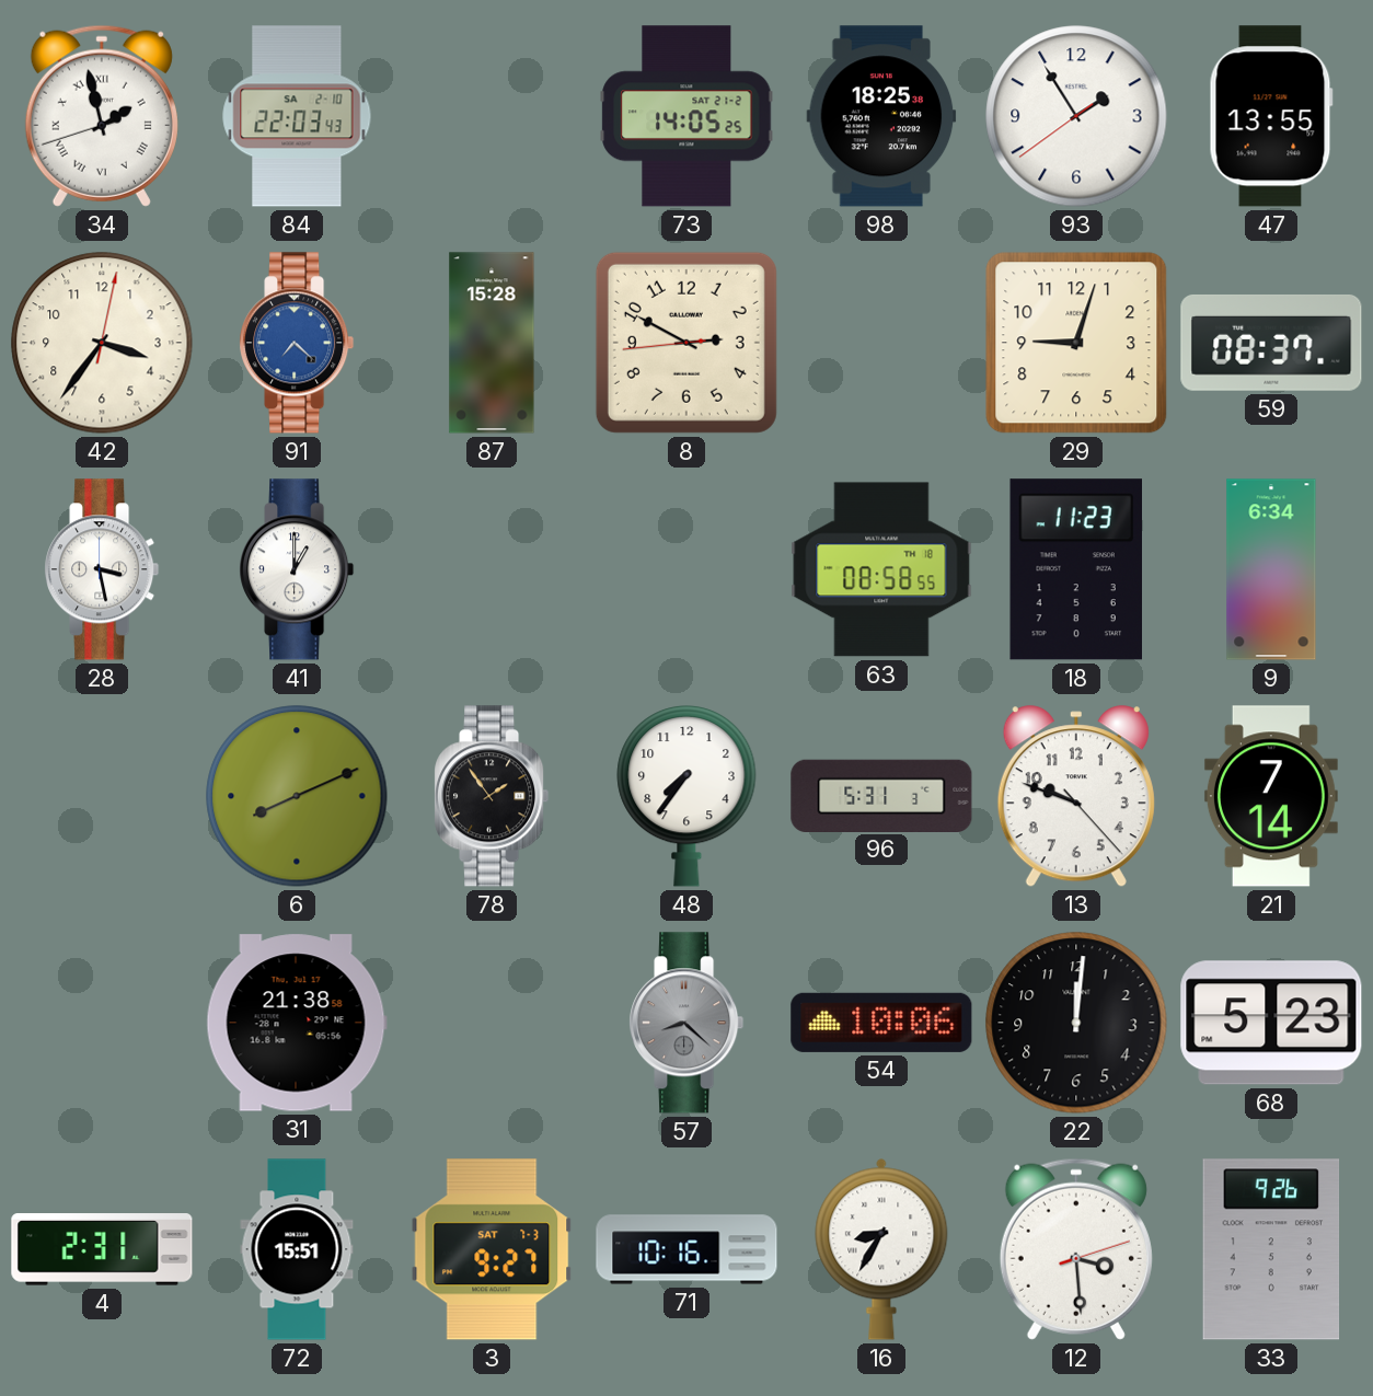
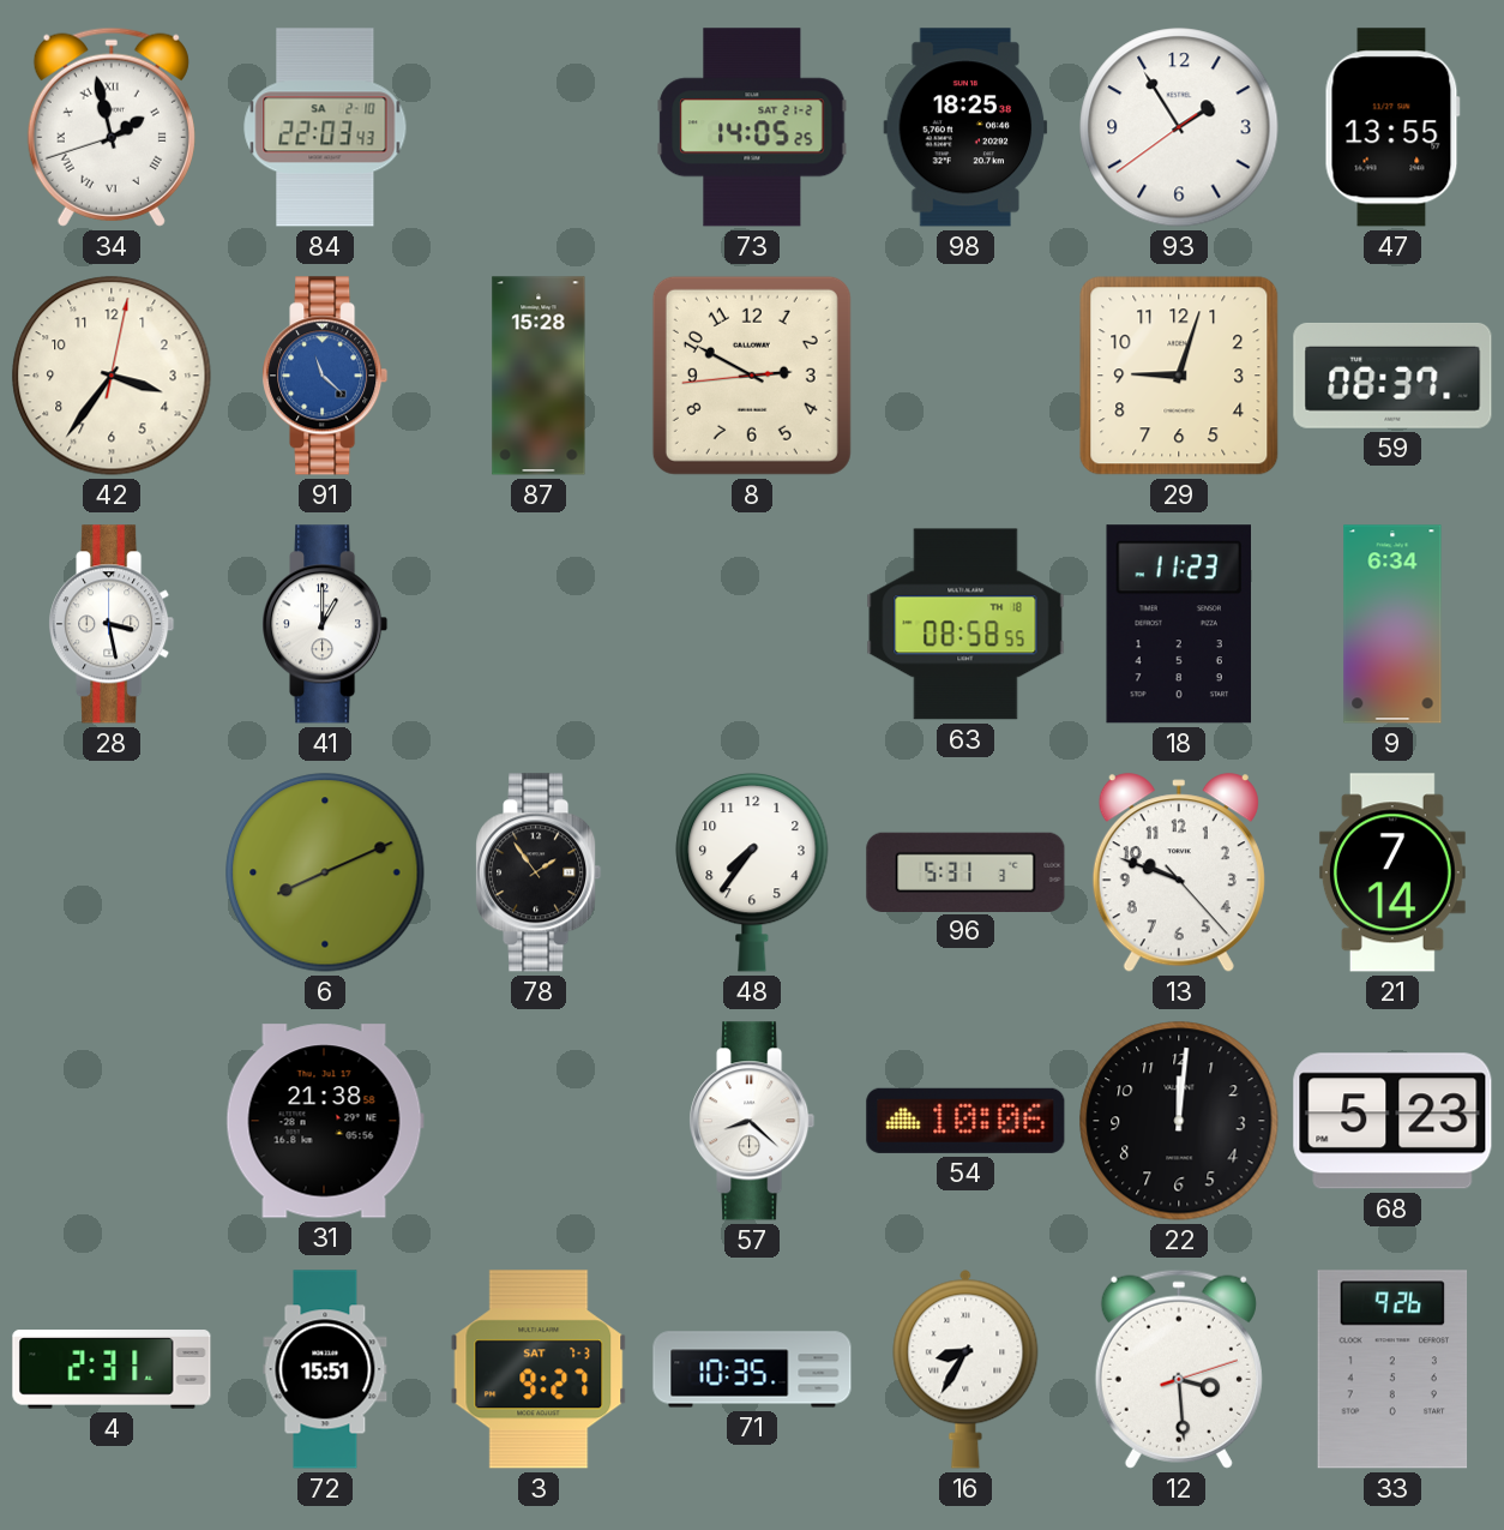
91: 7:22 -> 11:22
57 dial: grey -> white
71: 10:16 -> 10:35
